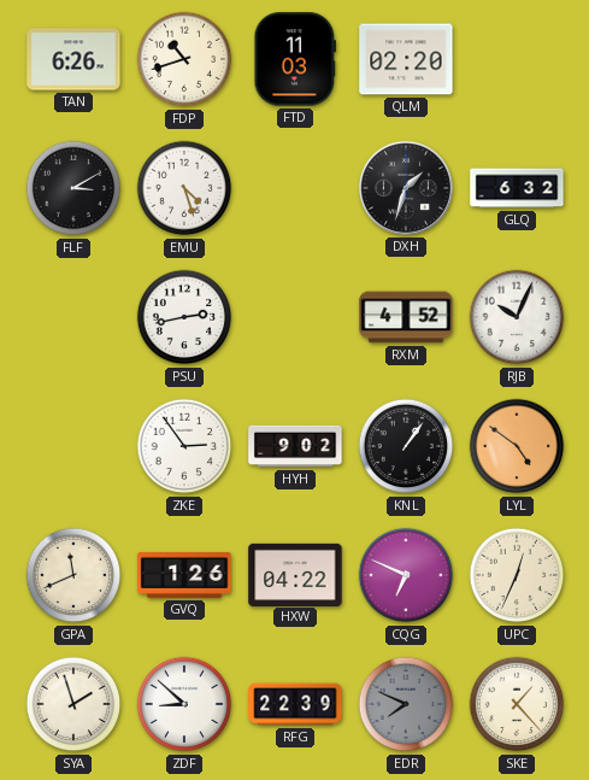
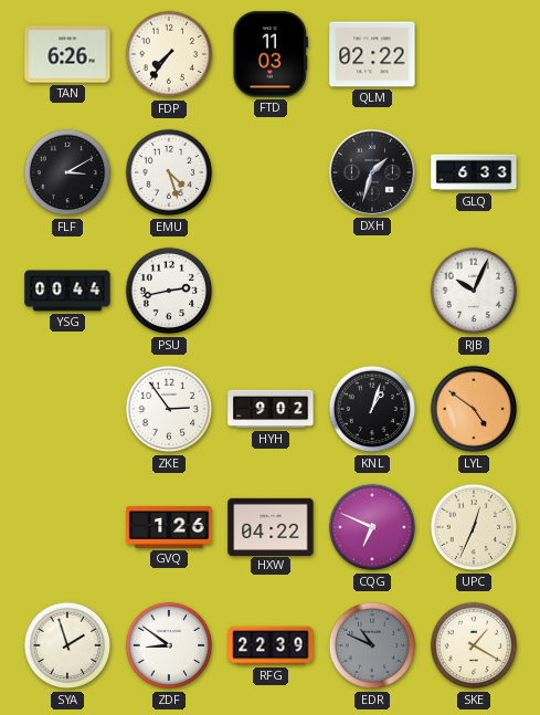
FDP: 10:42 -> 7:36
QLM: 02:20 -> 02:22
GLQ: 6:32 -> 6:33
YSG: none -> 00:44
RXM: 4:52 -> none
KNL: 1:06 -> 1:03
GPA: 11:41 -> none
ZDF: 8:52 -> 8:51
EDR: 7:49 -> 10:49
SKE: 1:23 -> 1:20
